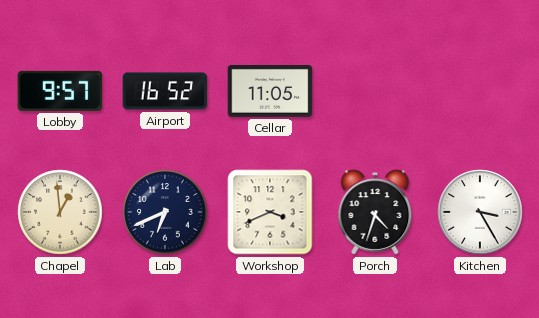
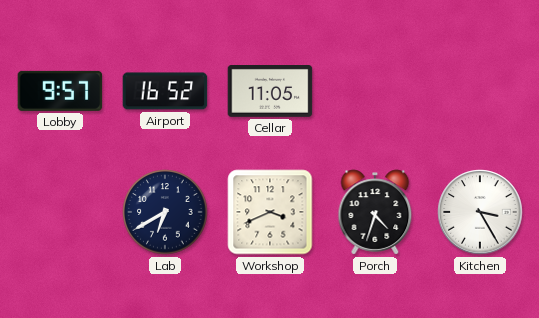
Chapel: 12:59 -> none
Lab: 6:41 -> 6:40
